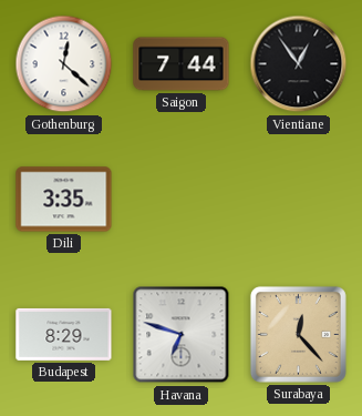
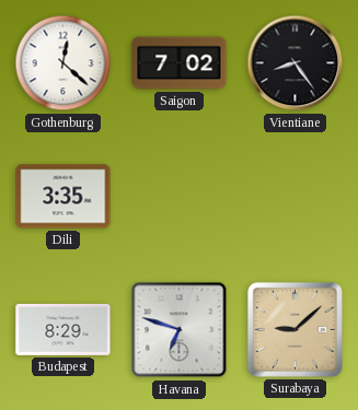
Saigon: 7:44 -> 7:02
Vientiane: 12:54 -> 8:24
Surabaya: 12:23 -> 9:08
